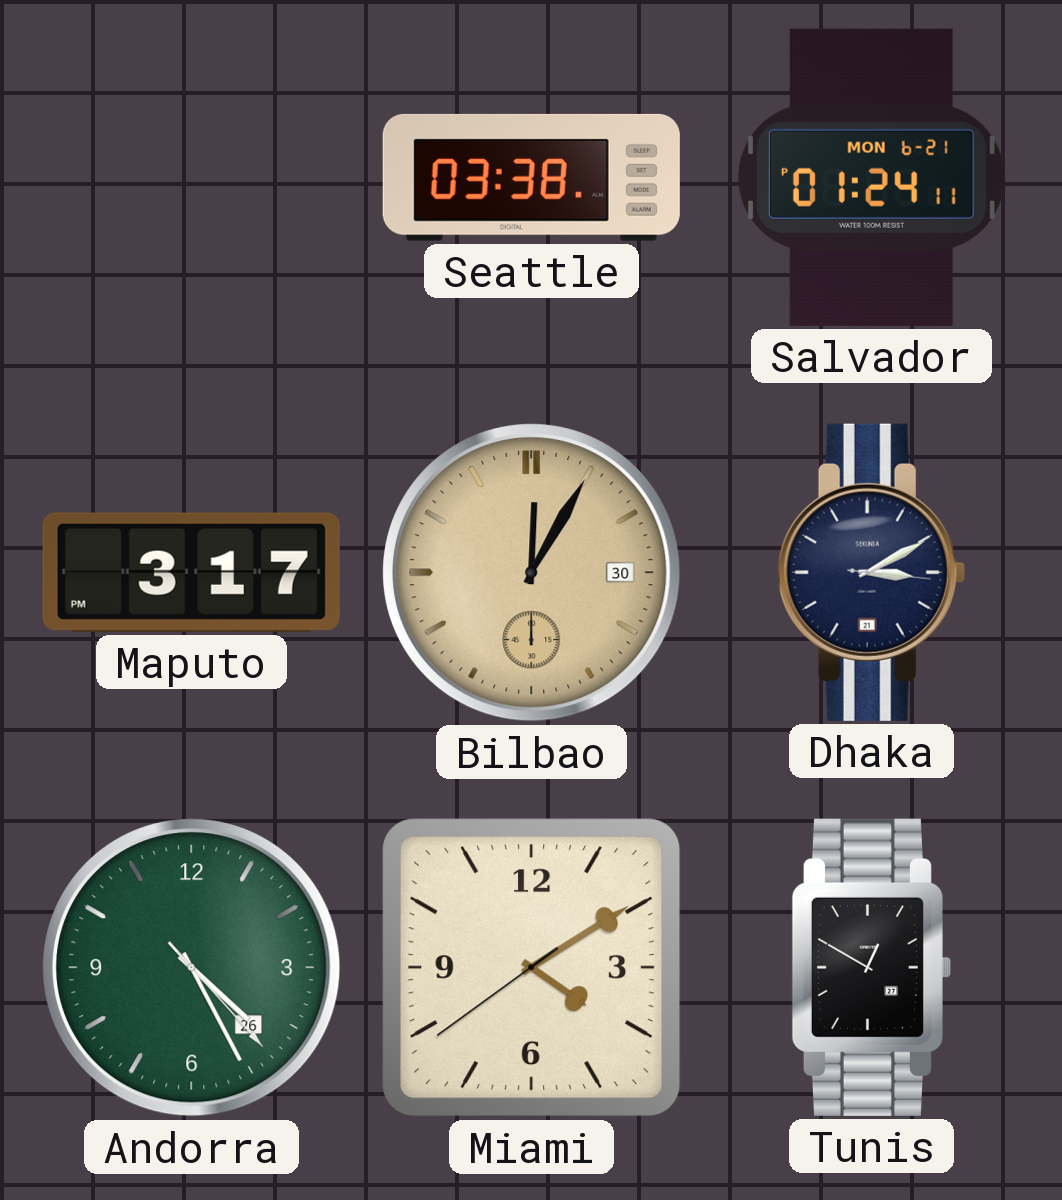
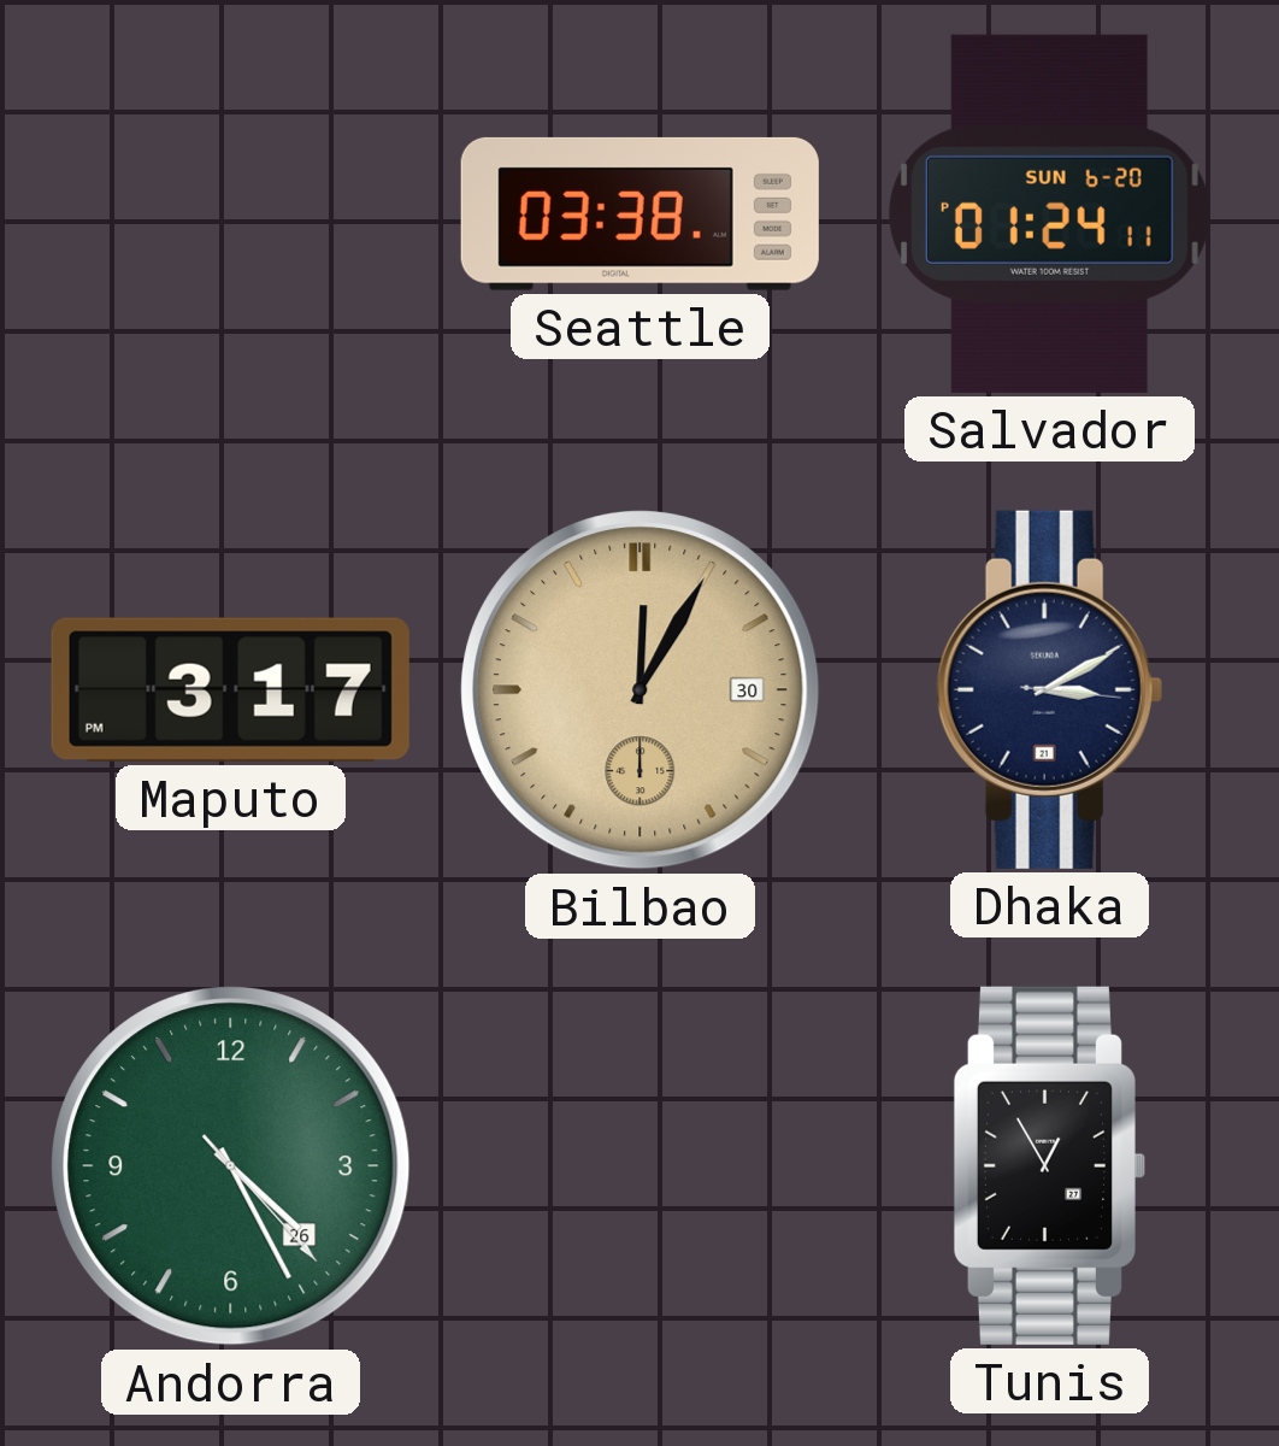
Salvador date: MON 6-21 -> SUN 6-20
Miami: 4:09 -> none
Tunis: 12:50 -> 12:55
